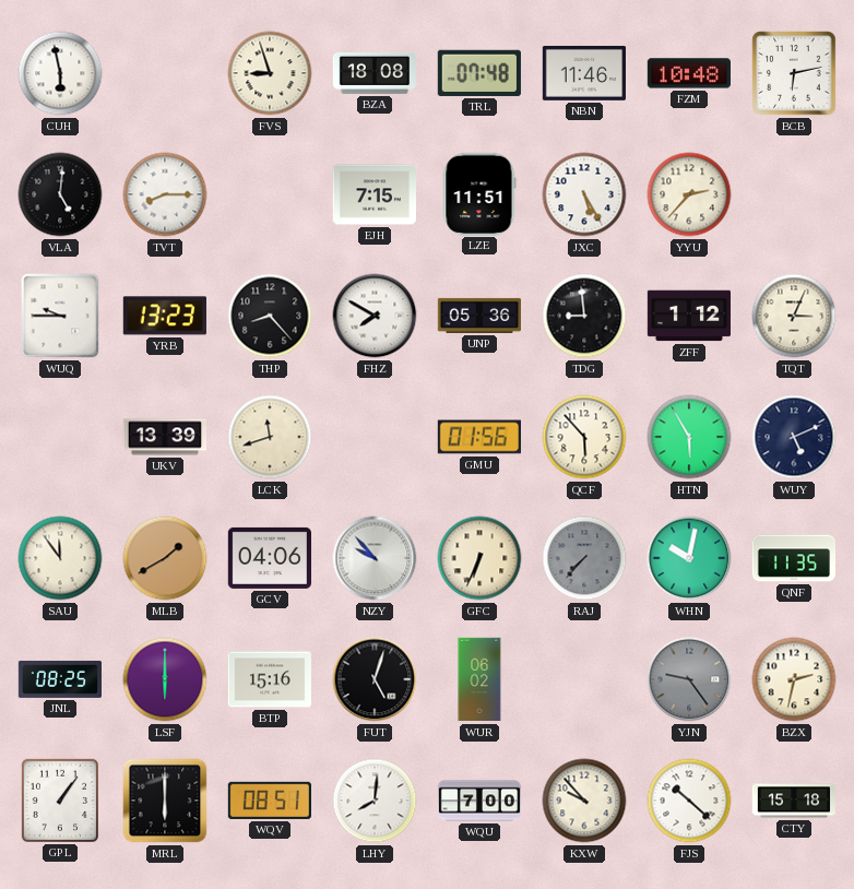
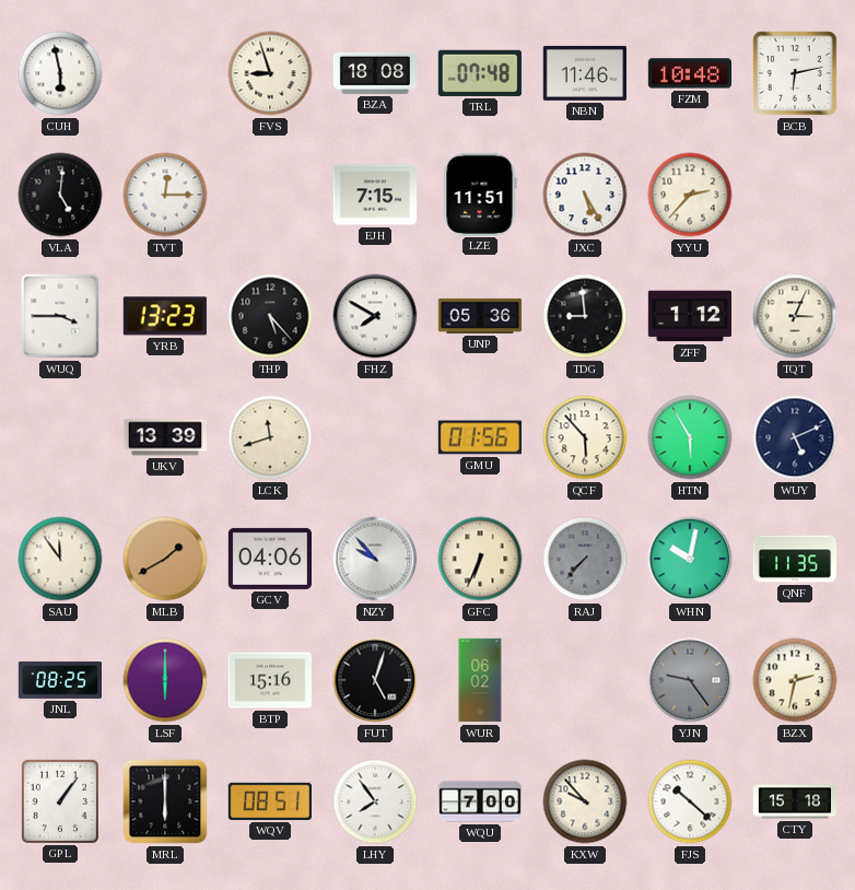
TVT: 8:15 -> 12:15
WUQ: 9:45 -> 3:45
THP: 8:23 -> 5:23
LHY: 8:01 -> 7:54
